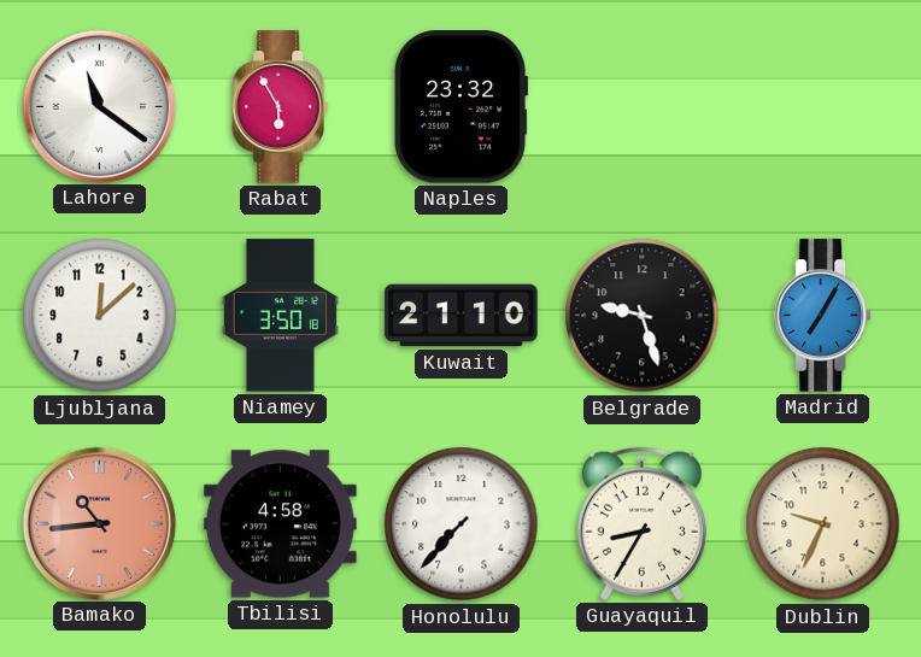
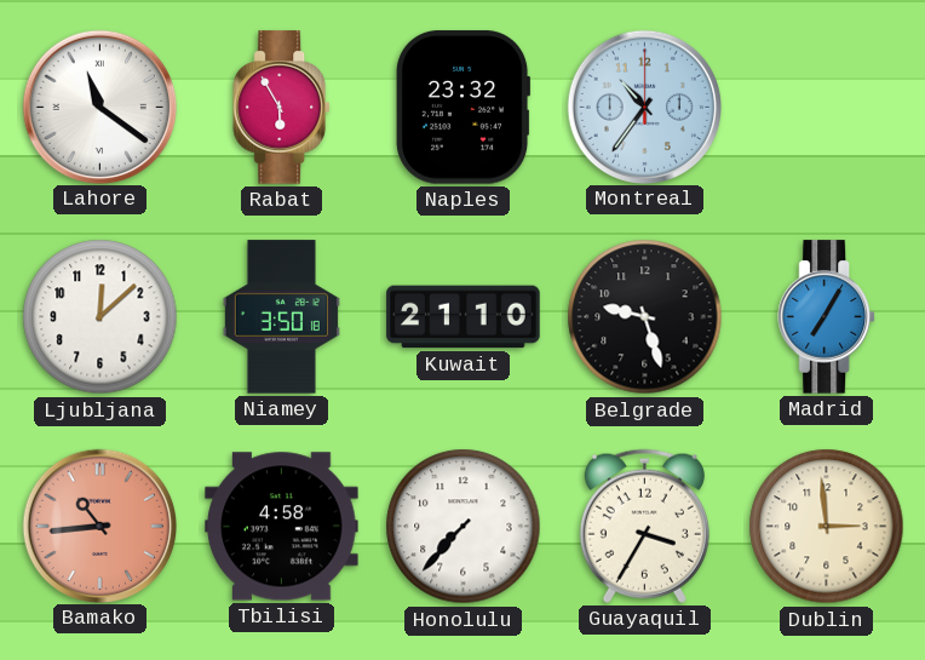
Montreal: none -> 10:36
Guayaquil: 8:35 -> 3:35
Dublin: 9:34 -> 2:59
